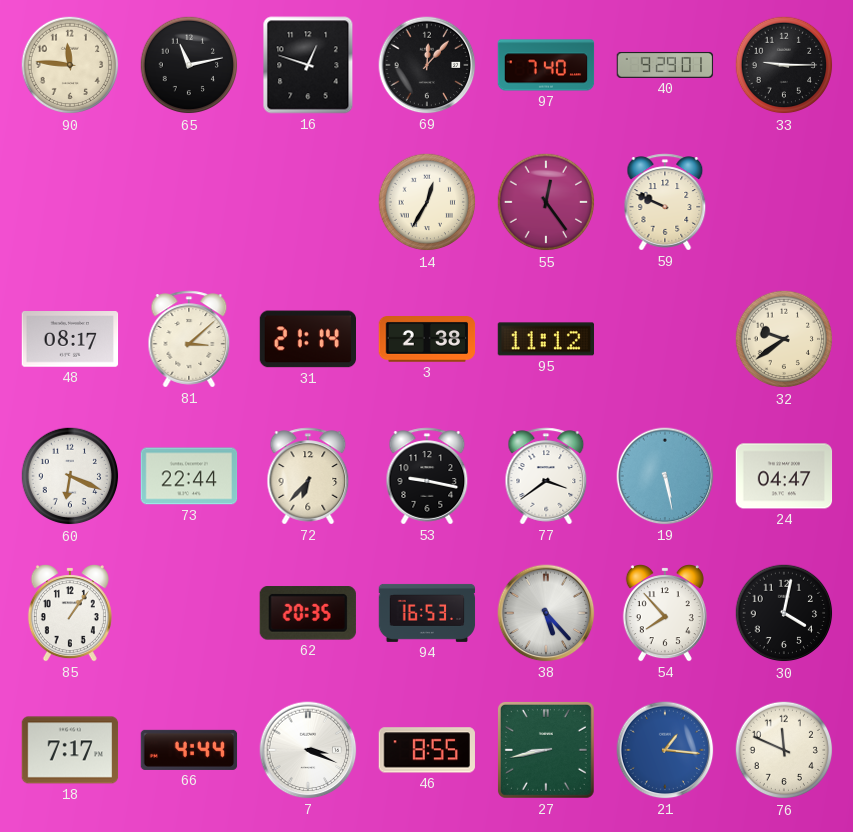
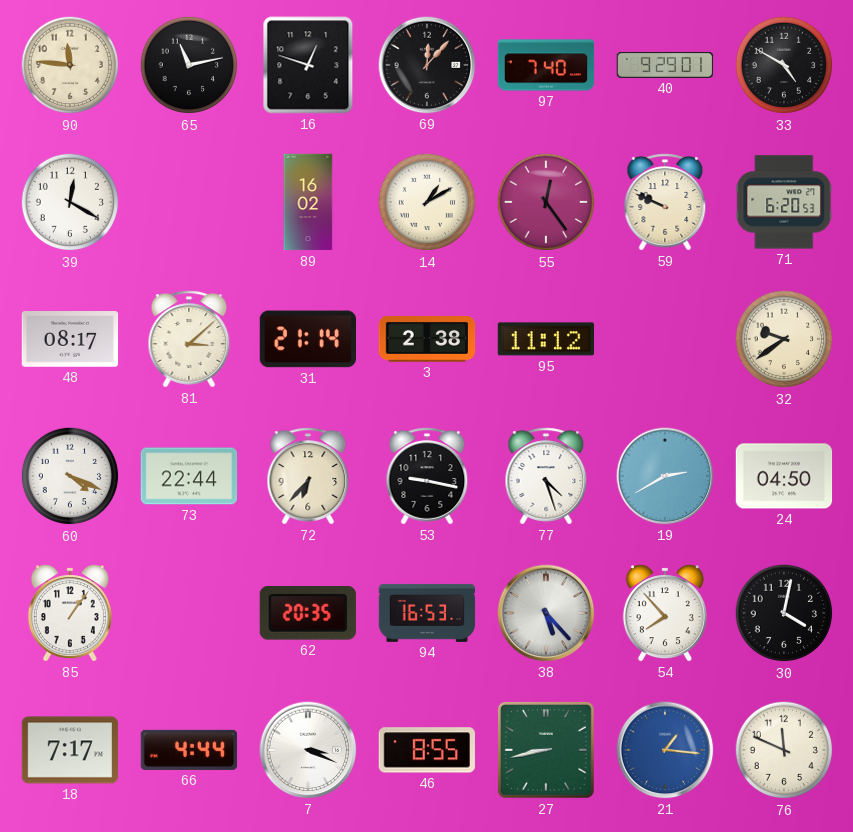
33: 9:15 -> 4:50
39: none -> 12:20
89: none -> 16:02
14: 12:35 -> 1:10
71: none -> 6:20
60: 6:19 -> 4:19
77: 3:39 -> 4:27
19: 5:28 -> 2:40
24: 04:47 -> 04:50
